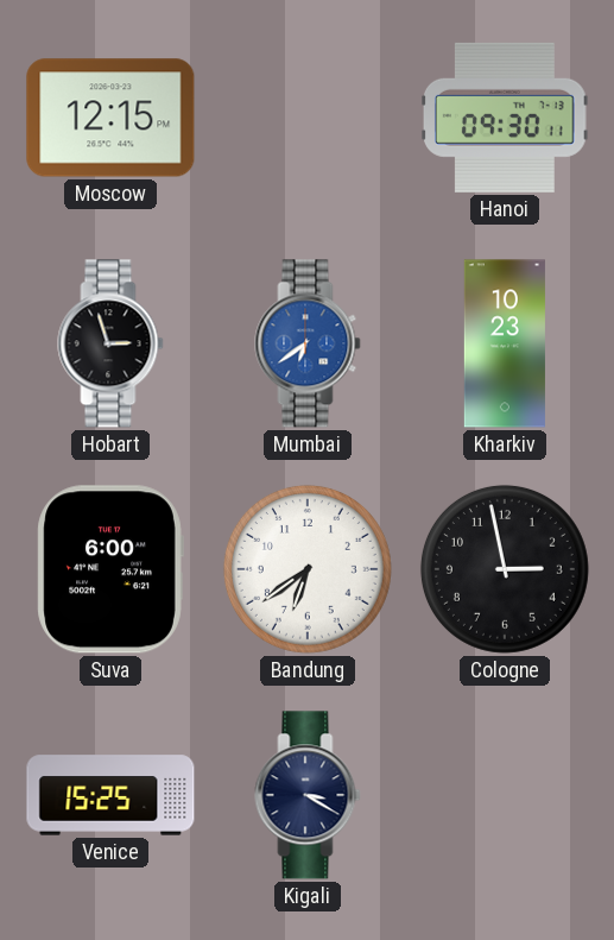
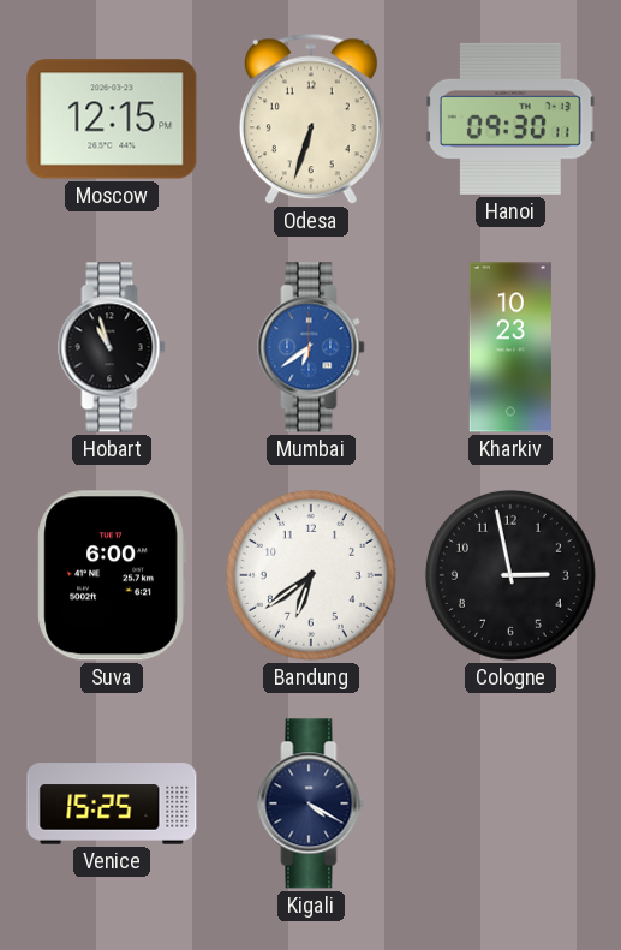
Odesa: none -> 6:33
Hobart: 2:57 -> 10:57
Kigali: 3:20 -> 4:20
